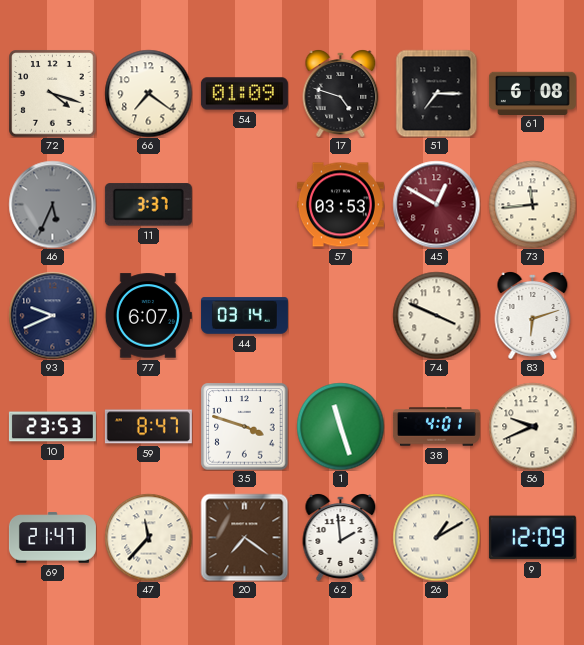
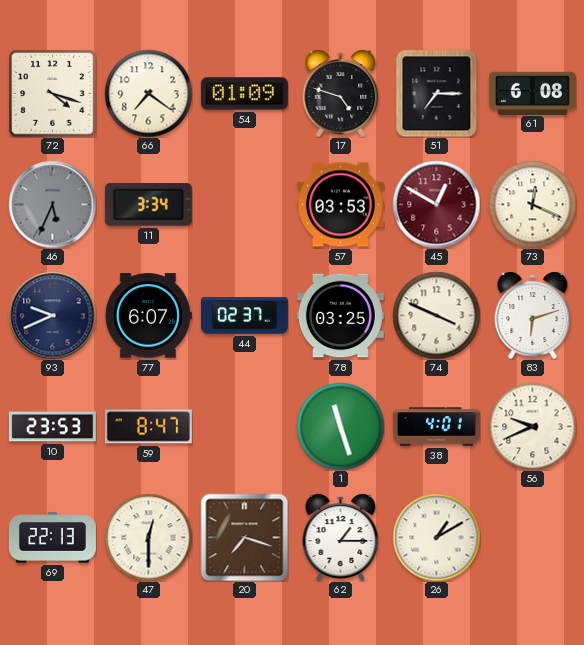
11: 3:37 -> 3:34
73: 11:44 -> 12:19
44: 03:14 -> 02:37
78: none -> 03:25
35: 3:48 -> none
69: 21:47 -> 22:13
47: 11:37 -> 12:30
20: 7:21 -> 7:18
62: 1:59 -> 1:15
9: 12:09 -> none
